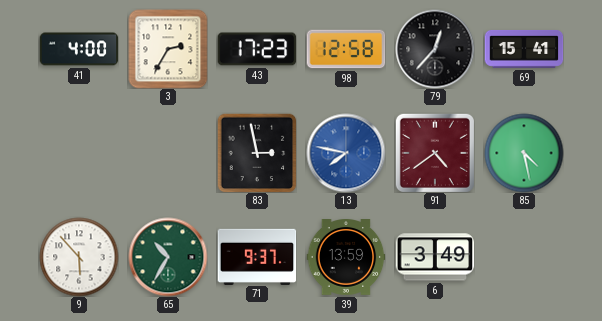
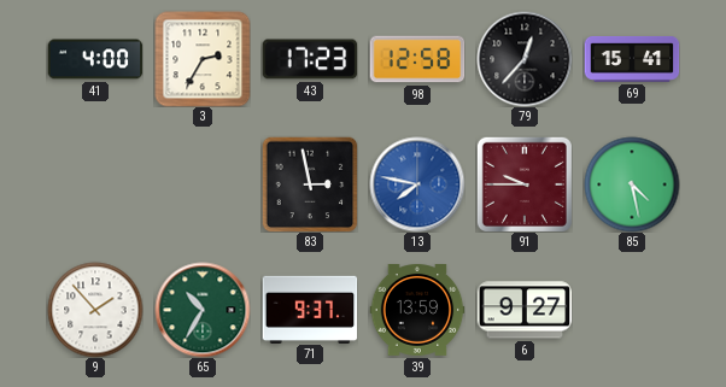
91: 4:39 -> 9:45
9: 5:53 -> 1:53
6: 3:49 -> 9:27
